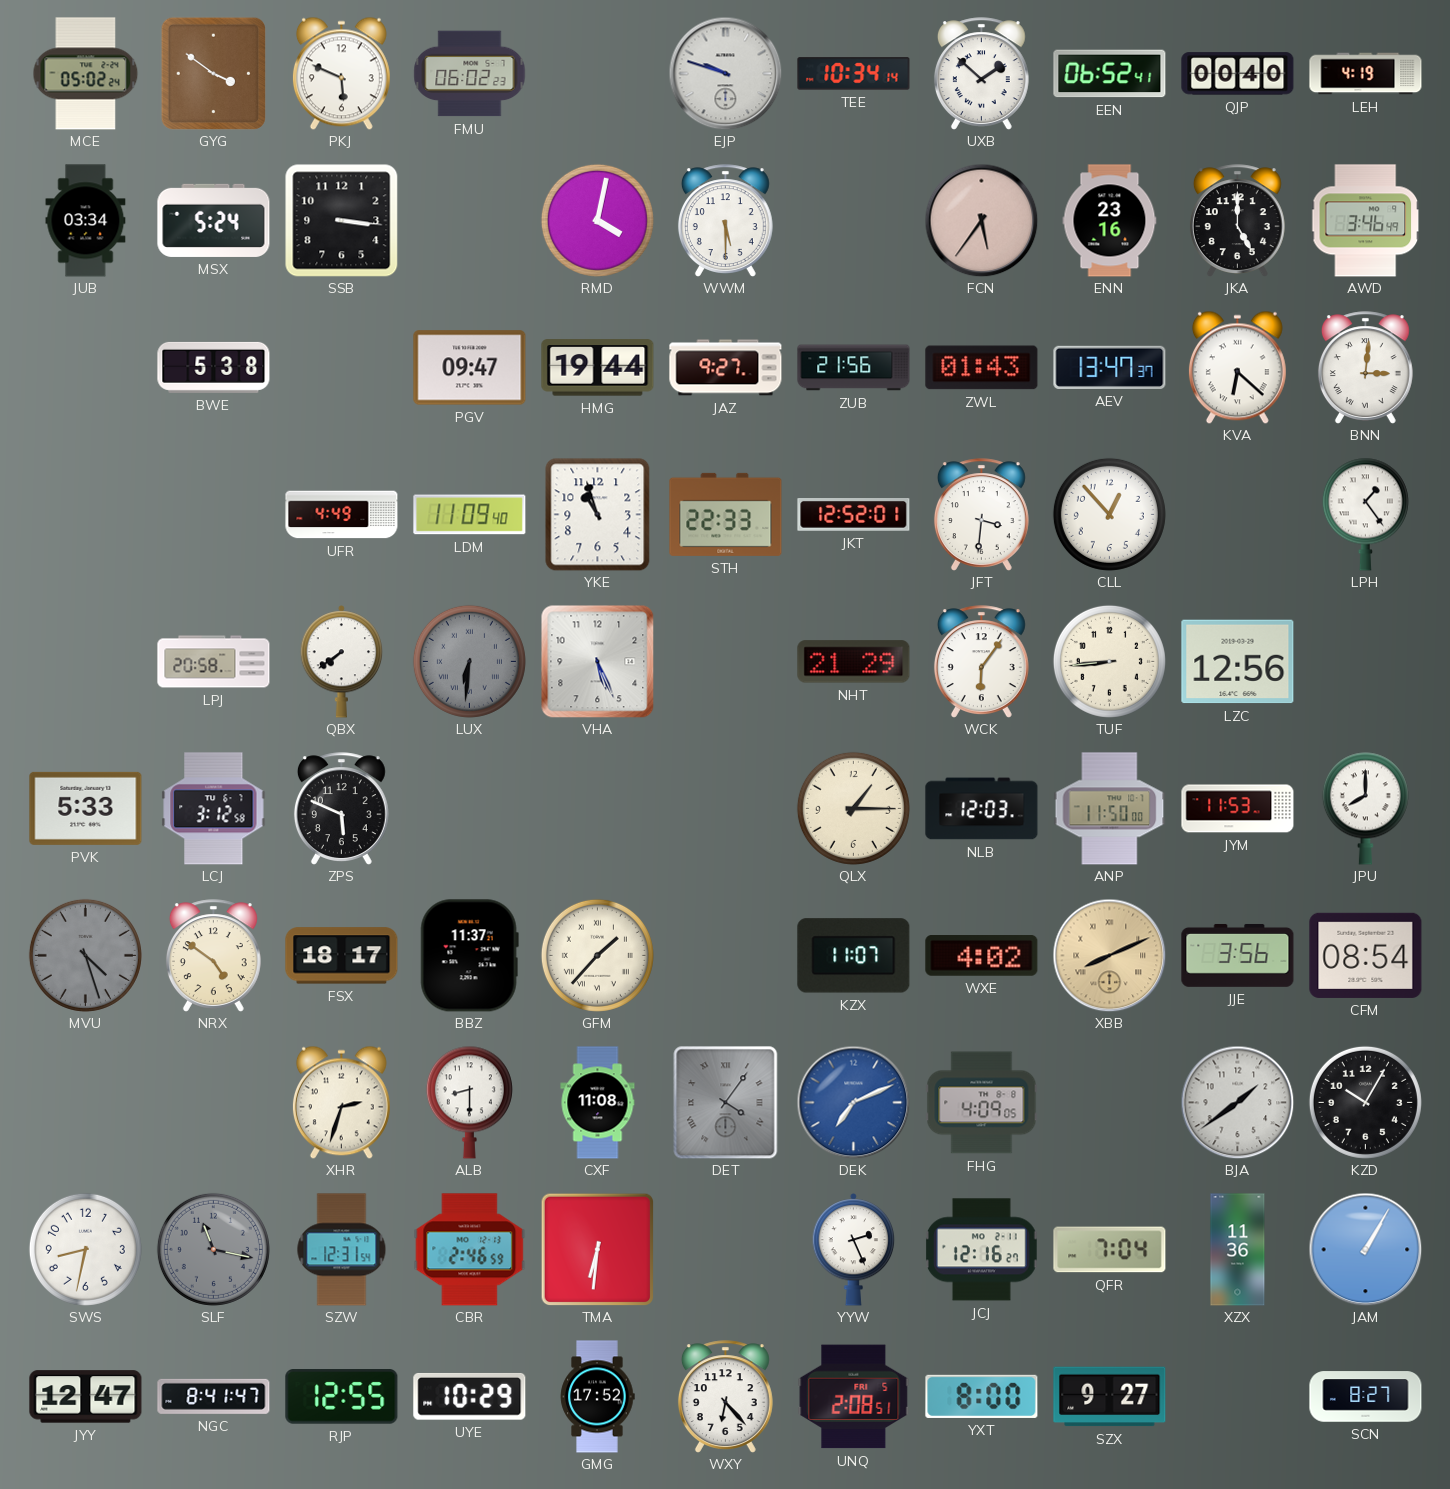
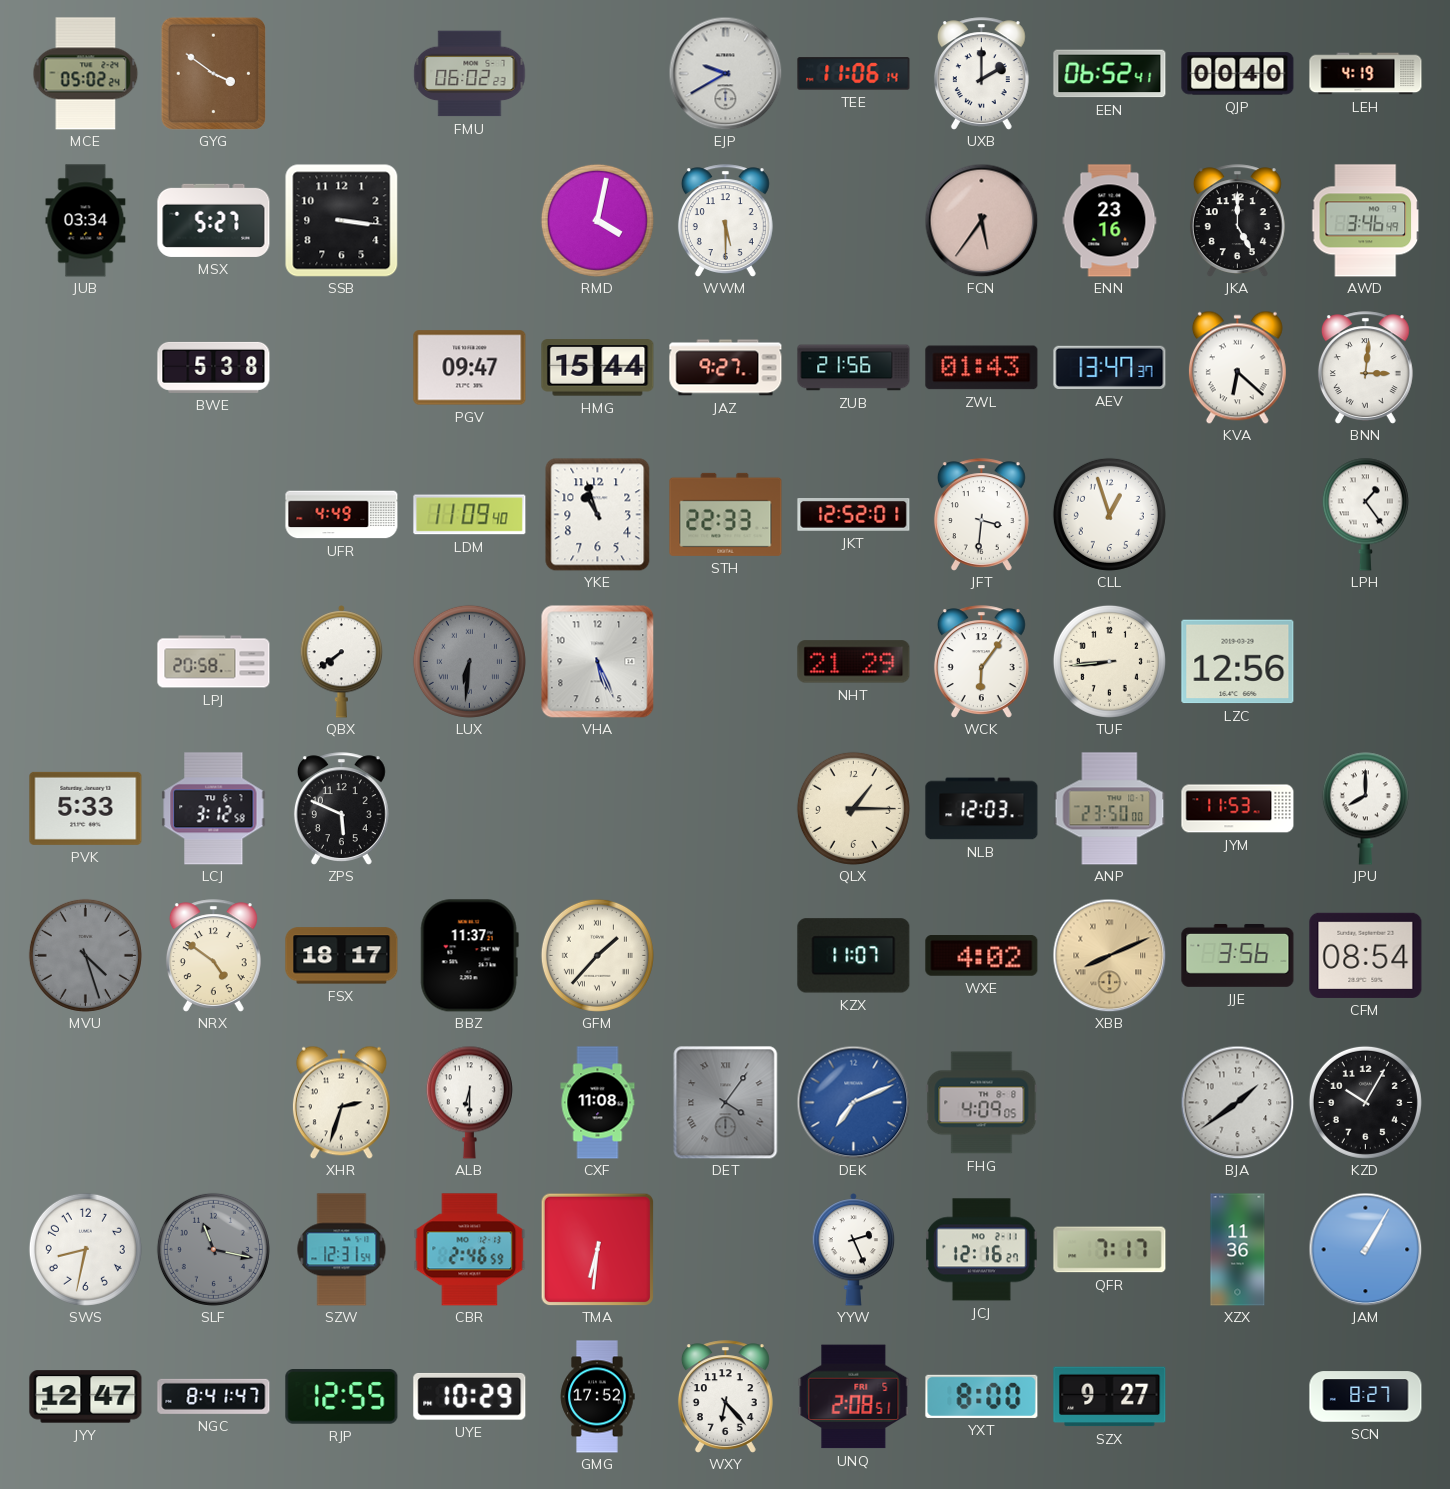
PKJ: 5:49 -> none
EJP: 9:48 -> 9:40
TEE: 10:34 -> 11:06
UXB: 1:52 -> 2:00
MSX: 5:24 -> 5:27
HMG: 19:44 -> 15:44
CLL: 12:53 -> 12:57
ANP: 11:50 -> 23:50
ALB: 8:30 -> 6:30
QFR: 7:04 -> 7:17
